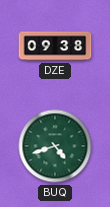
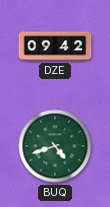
DZE: 09:38 -> 09:42
